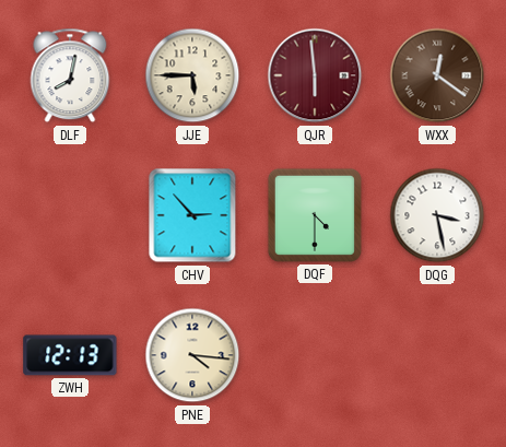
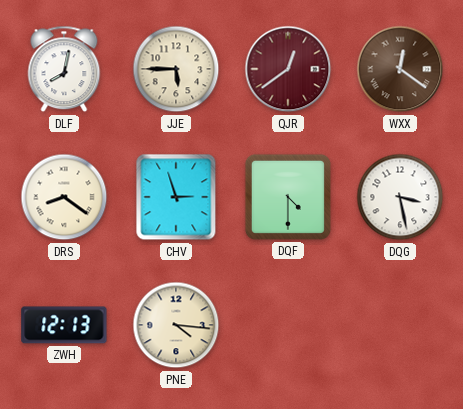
QJR: 5:59 -> 12:39
DRS: none -> 8:21
CHV: 2:53 -> 2:57
